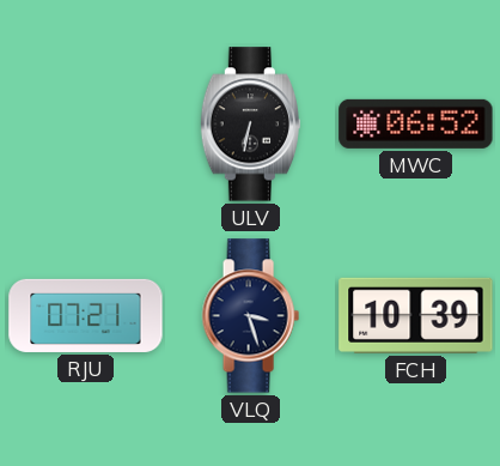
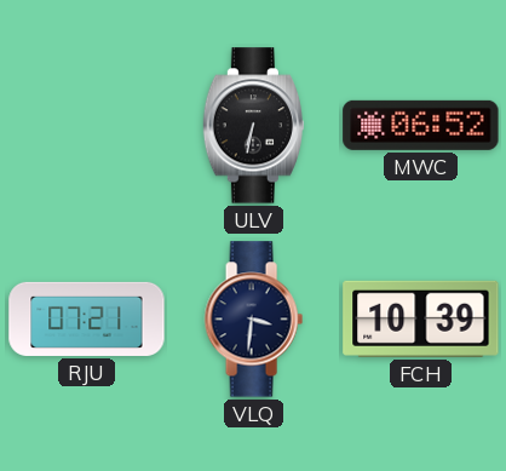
VLQ: 3:27 -> 3:31
